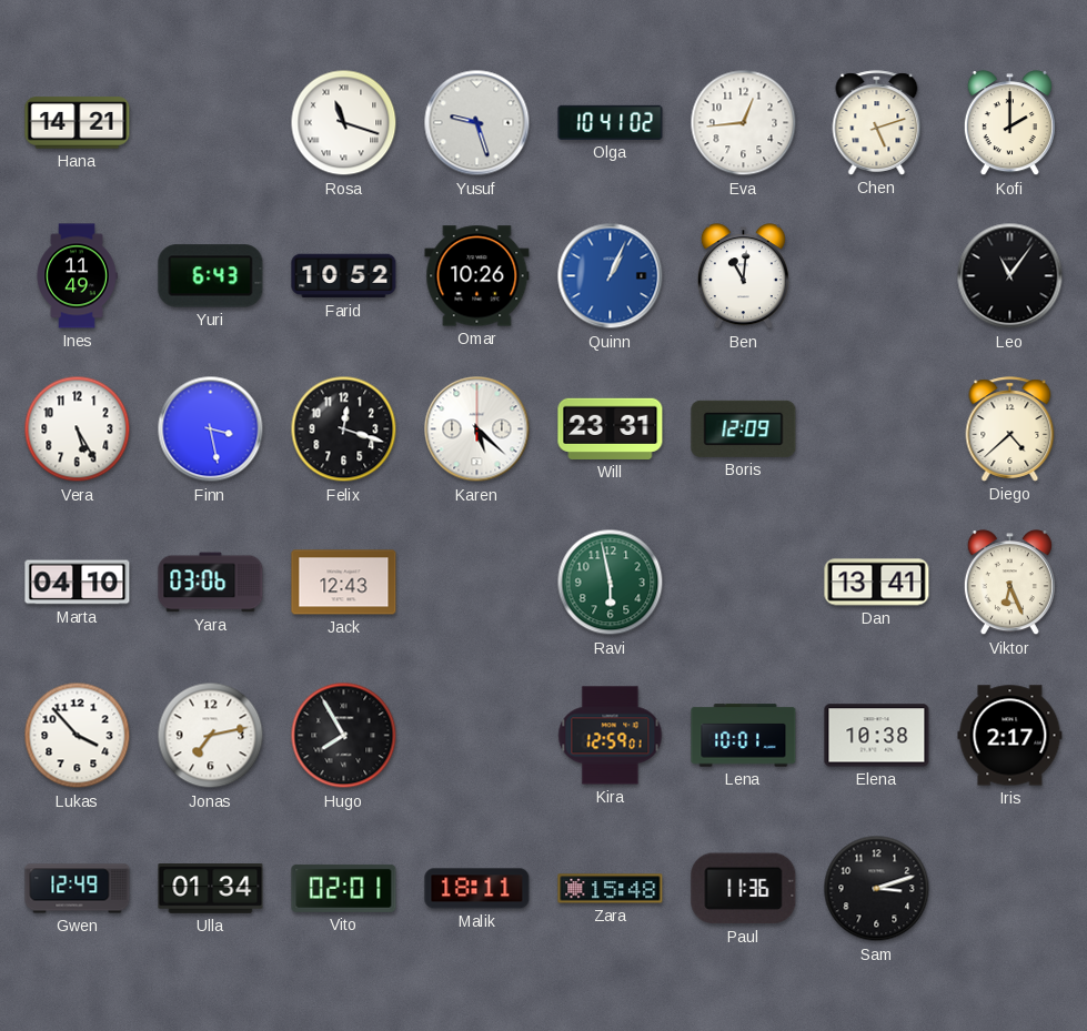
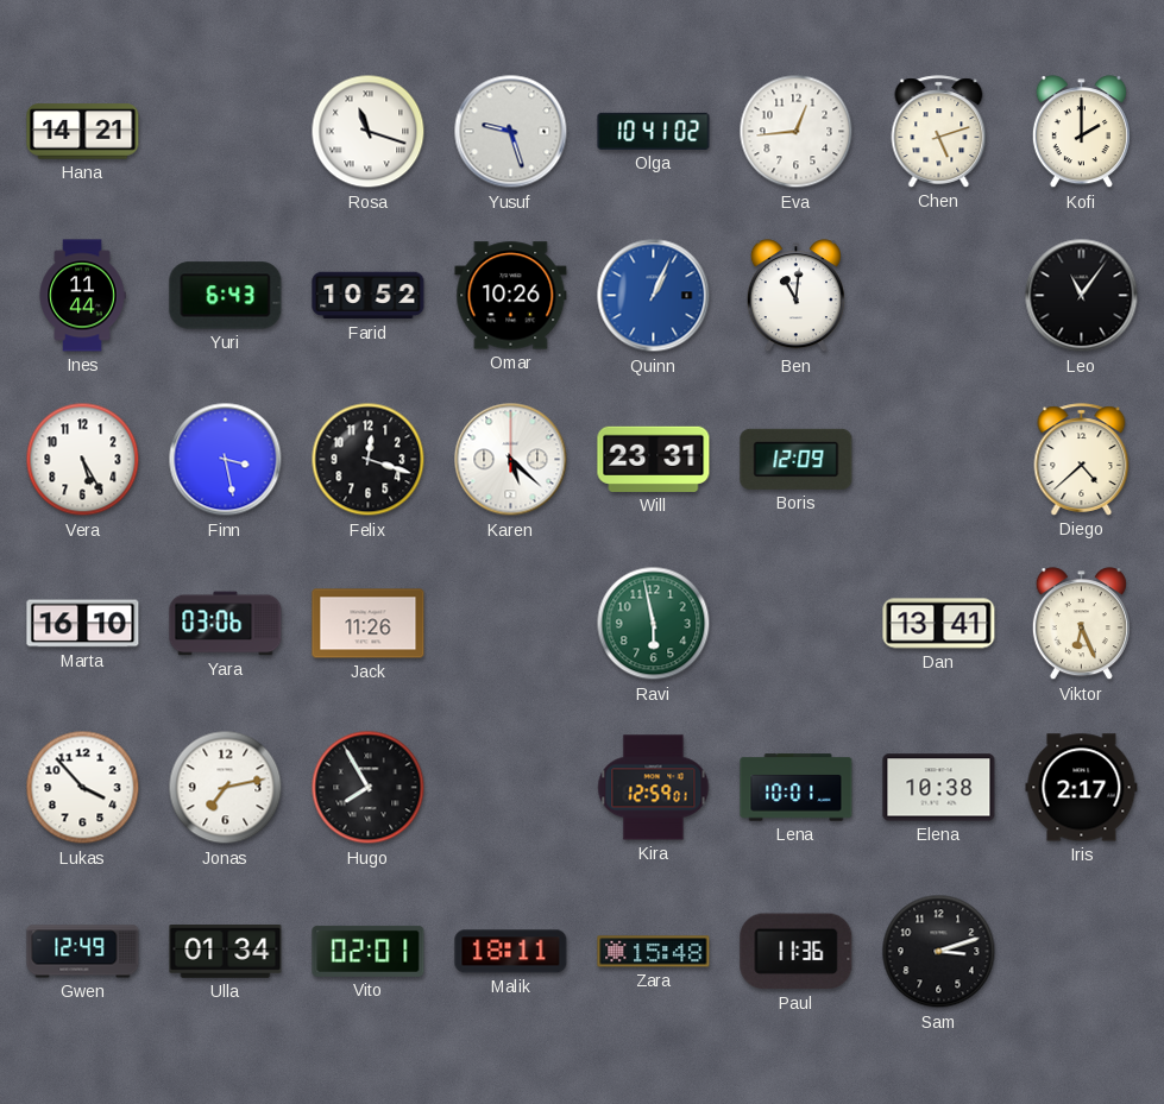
Ines: 11:49 -> 11:44
Marta: 04:10 -> 16:10
Jack: 12:43 -> 11:26
